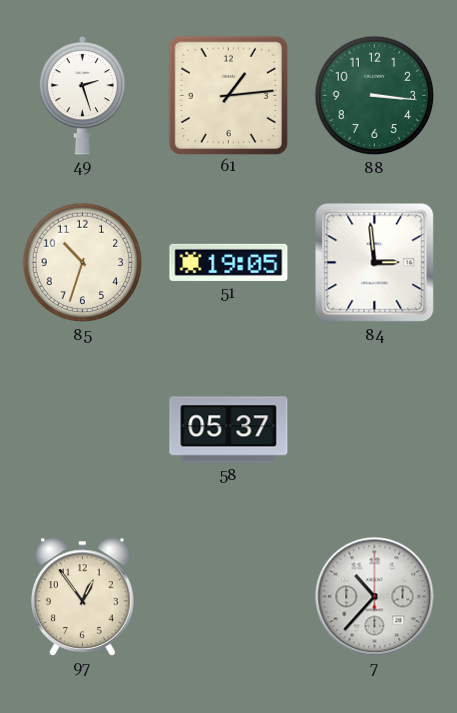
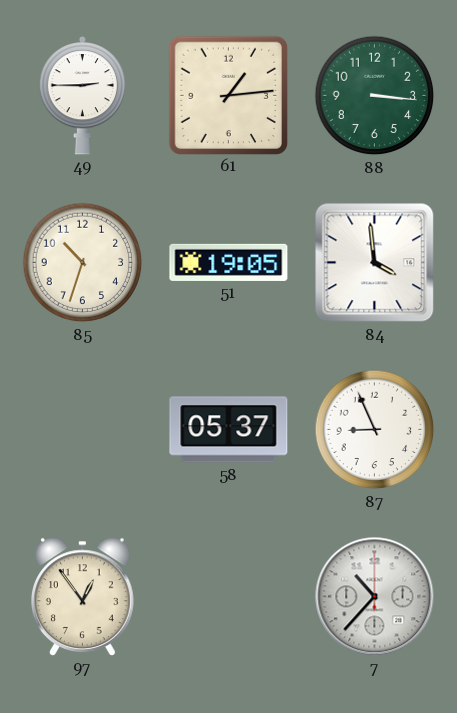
49: 2:27 -> 2:45
84: 2:59 -> 3:59
87: none -> 8:56
